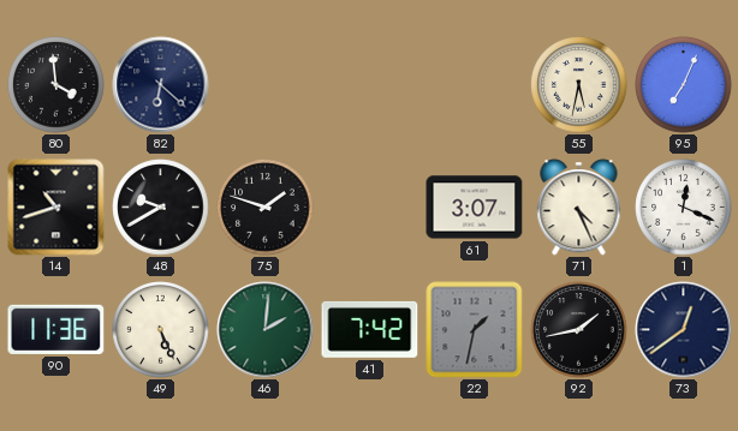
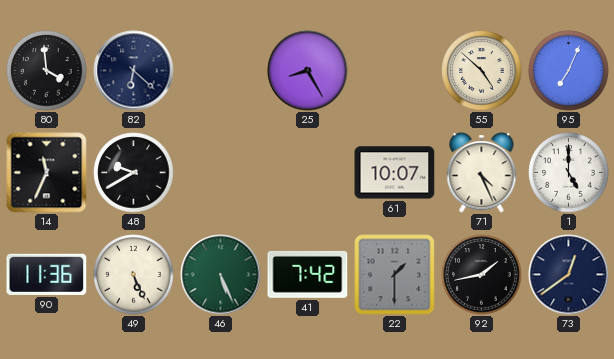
25: none -> 8:25
55: 5:32 -> 4:52
14: 10:42 -> 11:34
75: 1:48 -> none
61: 3:07 -> 10:07
1: 12:19 -> 5:00
46: 2:01 -> 5:26
22: 1:32 -> 1:30
